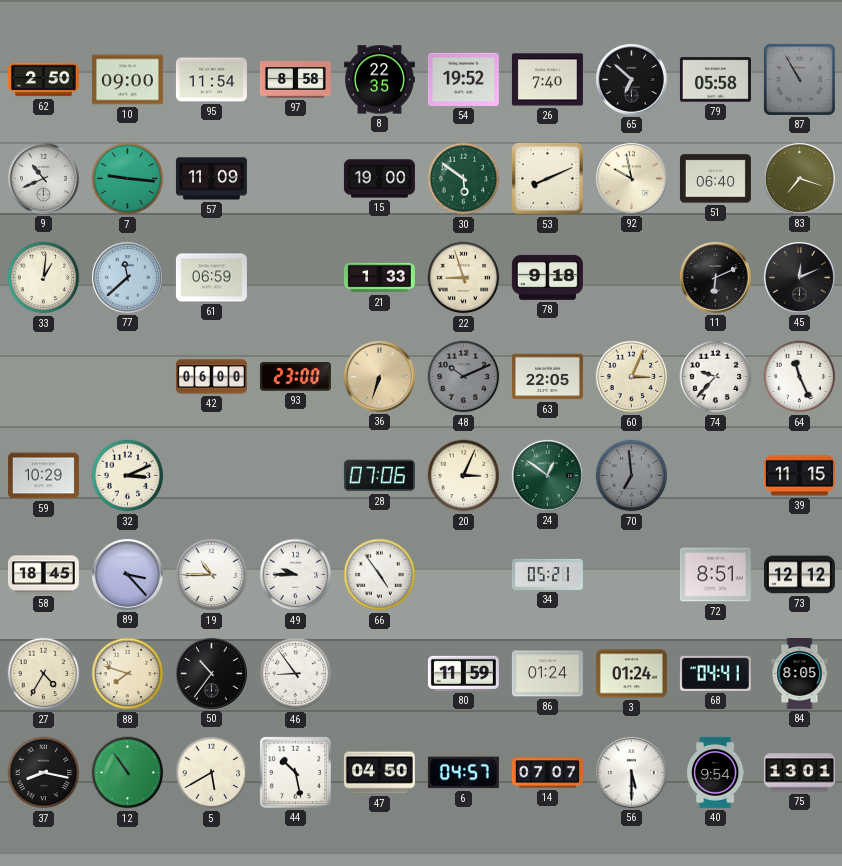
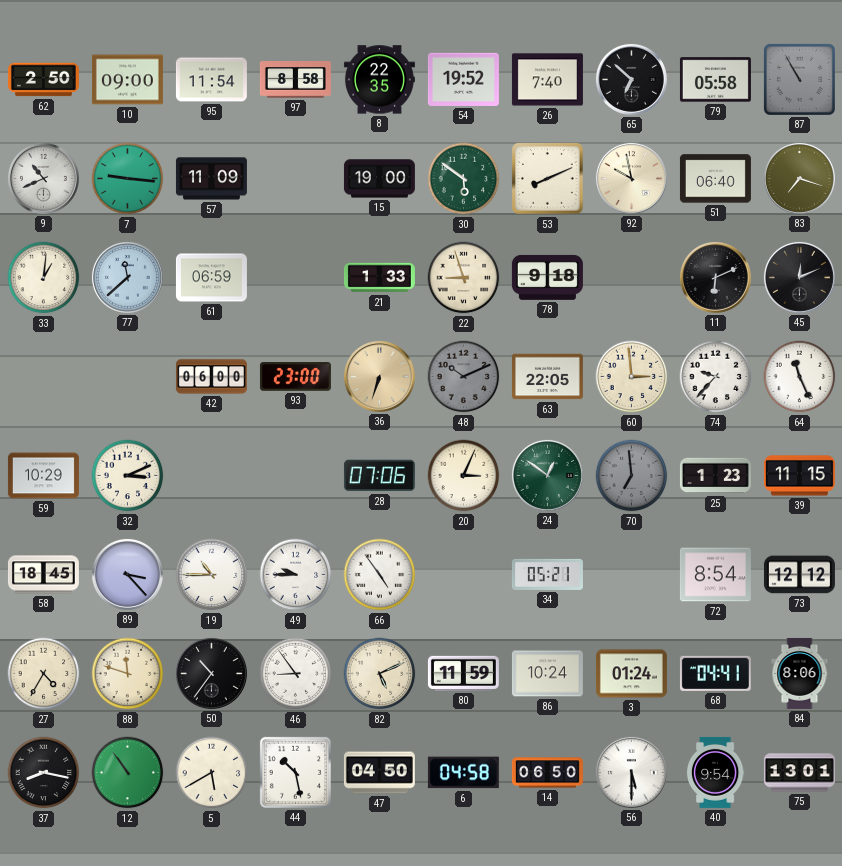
60: 3:04 -> 2:59
25: none -> 1:23
72: 8:51 -> 8:54
88: 7:48 -> 11:48
82: none -> 5:11
86: 01:24 -> 10:24
84: 8:05 -> 8:06
6: 04:57 -> 04:58
14: 07:07 -> 06:50
